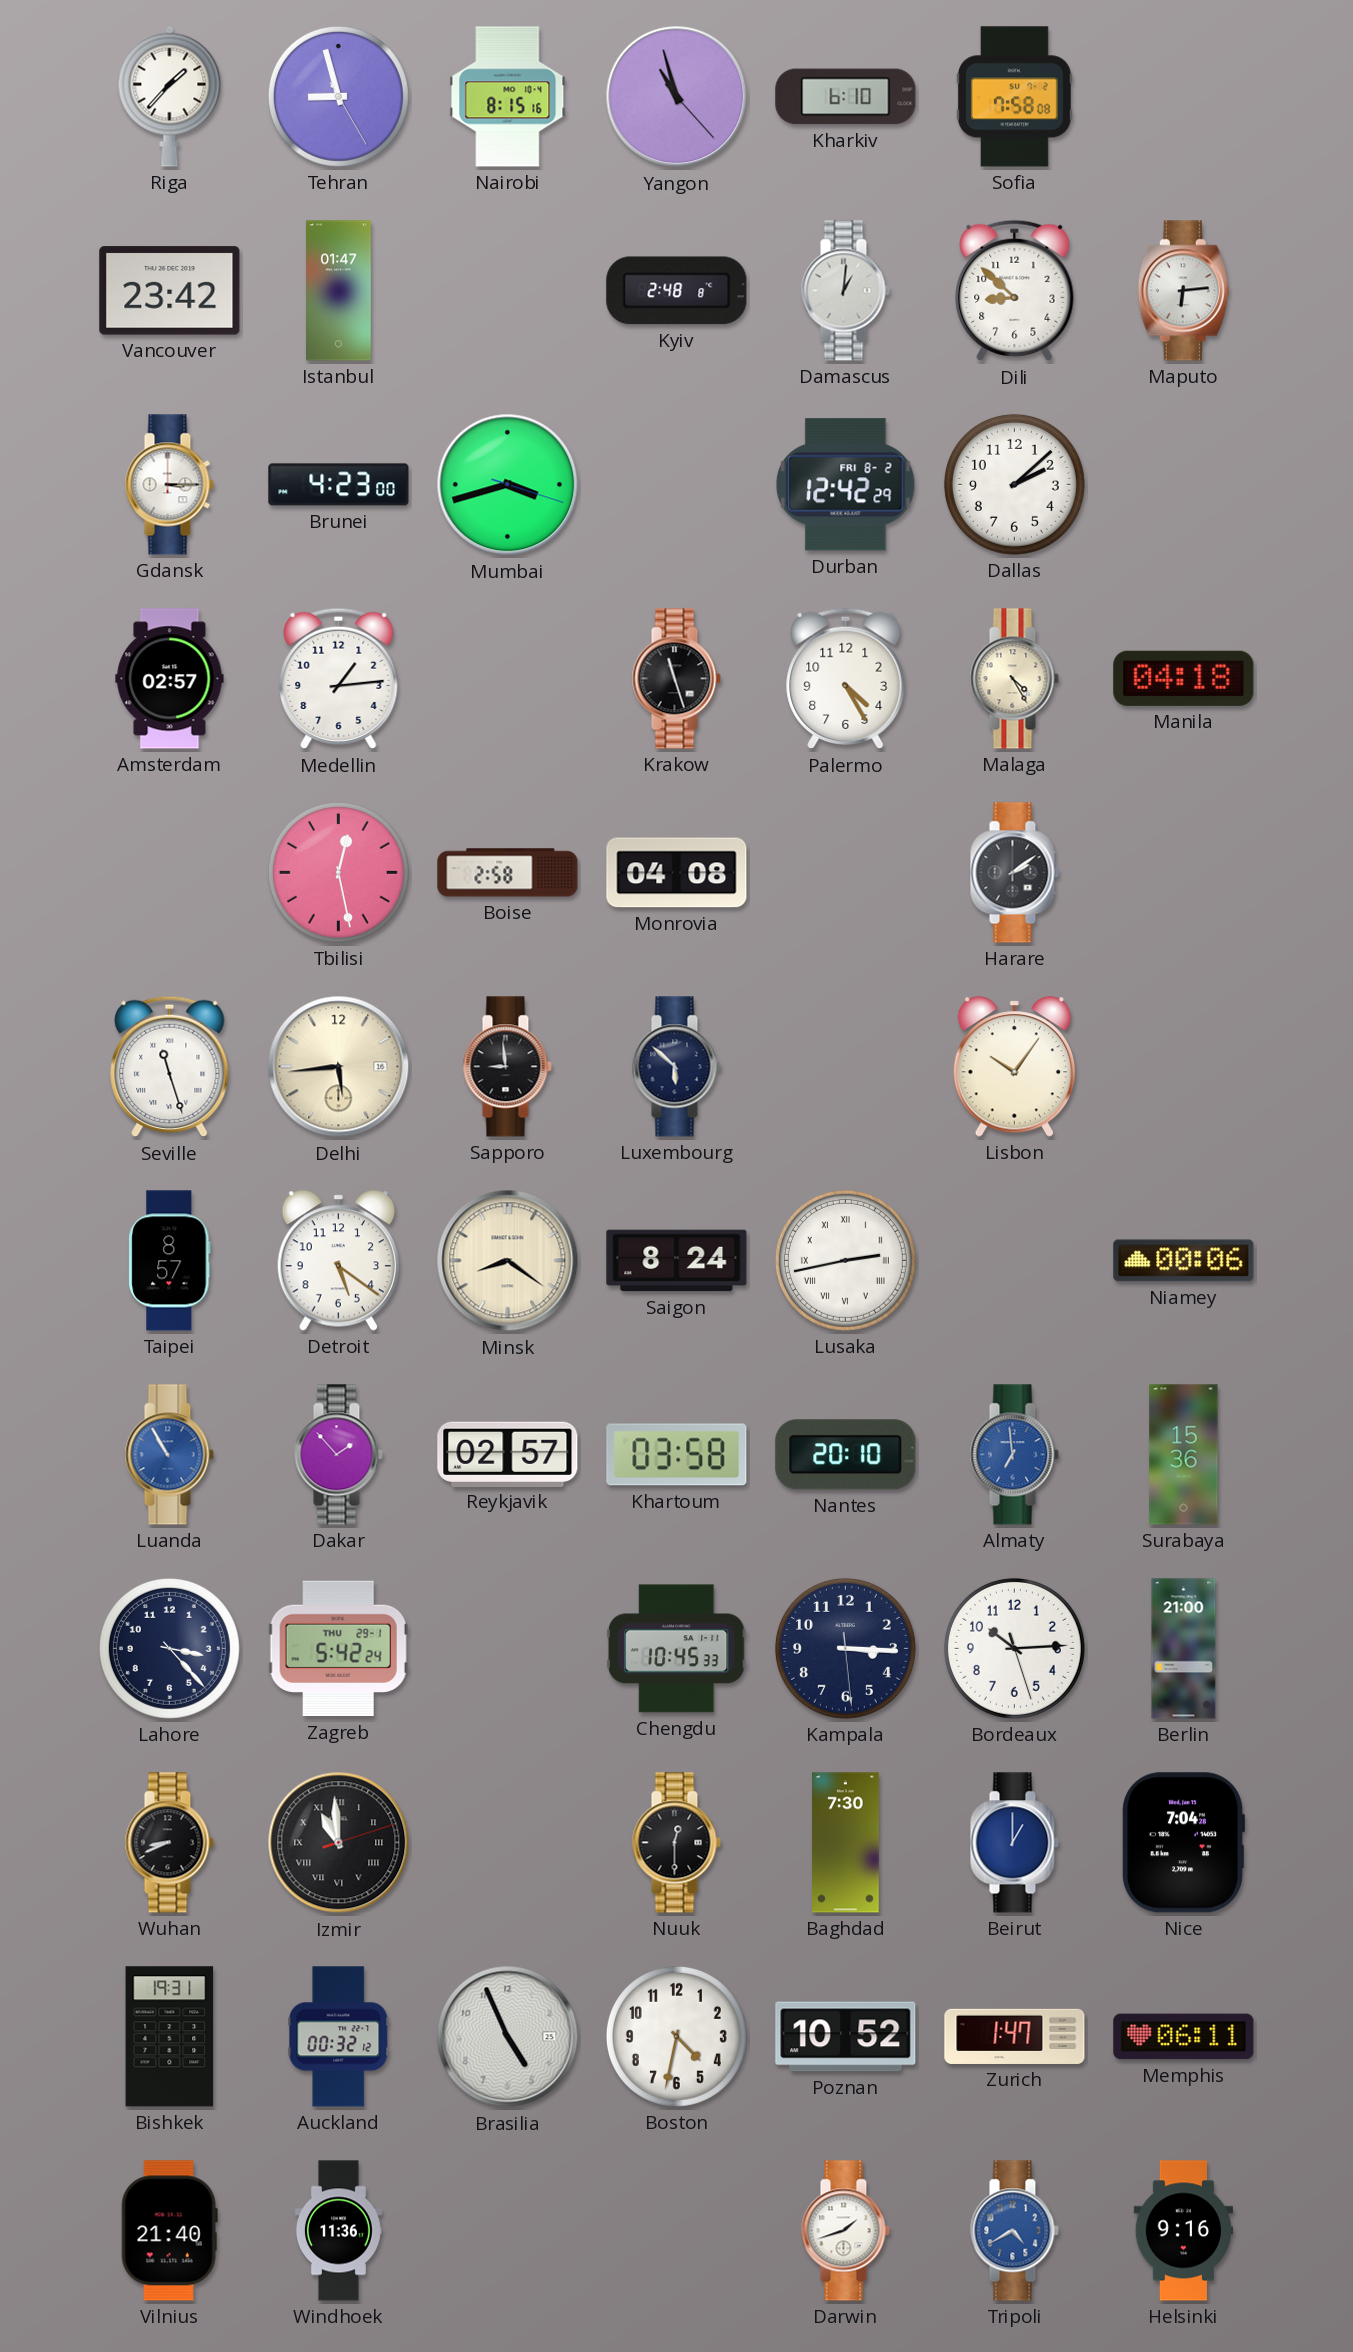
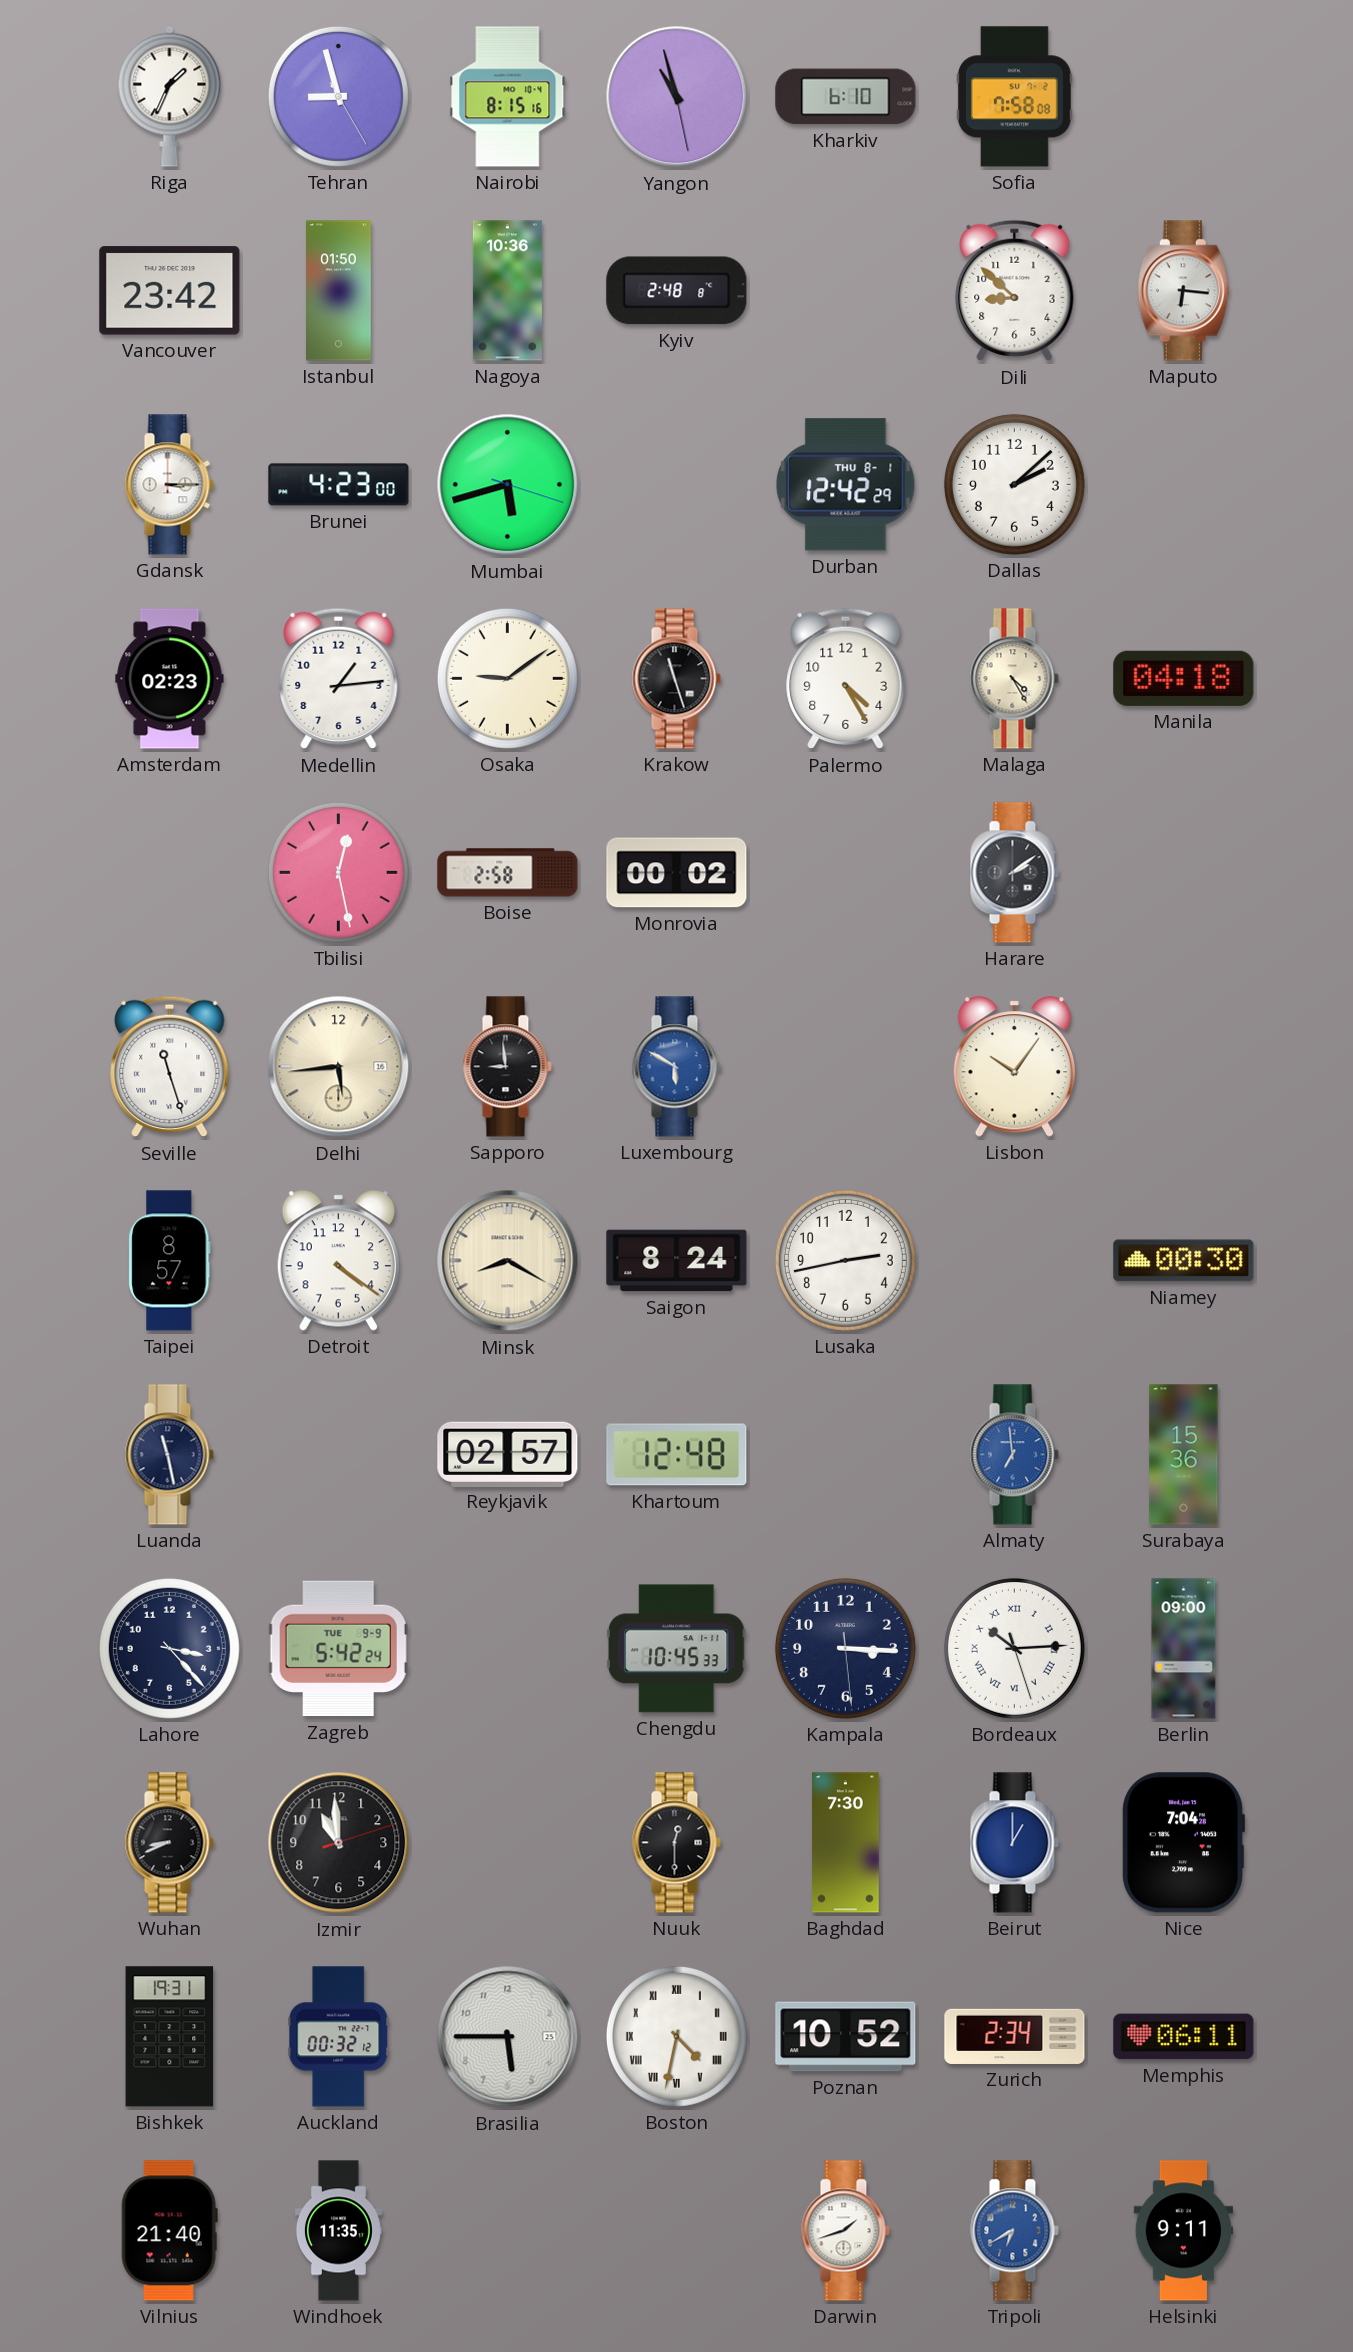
Riga: 1:37 -> 1:34
Yangon: 10:57:23 -> 10:57:28
Istanbul: 01:47 -> 01:50
Nagoya: none -> 10:36
Damascus: 1:01 -> none
Maputo: 6:14 -> 6:16
Mumbai: 3:42 -> 5:42
Durban date: FRI 8-2 -> THU 8-1
Amsterdam: 02:57 -> 02:23
Osaka: none -> 9:09
Monrovia: 04:08 -> 00:02
Luxembourg: 5:52 -> 5:50
Luxembourg dial: navy -> blue
Detroit: 5:21 -> 4:21
Minsk: 8:21 -> 8:20
Lusaka numerals: Roman -> Arabic
Niamey: 00:06 -> 00:30
Luanda: 10:55 -> 11:28
Luanda dial: blue -> navy
Dakar: 1:53 -> none
Khartoum: 03:58 -> 12:48
Nantes: 20:10 -> none
Zagreb date: THU 29-1 -> TUE 9-9
Bordeaux numerals: Arabic -> Roman
Berlin: 21:00 -> 09:00
Izmir numerals: Roman -> Arabic
Brasilia: 4:56 -> 5:45
Boston numerals: Arabic -> Roman
Zurich: 1:47 -> 2:34
Windhoek: 11:36 -> 11:35
Tripoli: 4:40 -> 6:40
Helsinki: 9:16 -> 9:11
